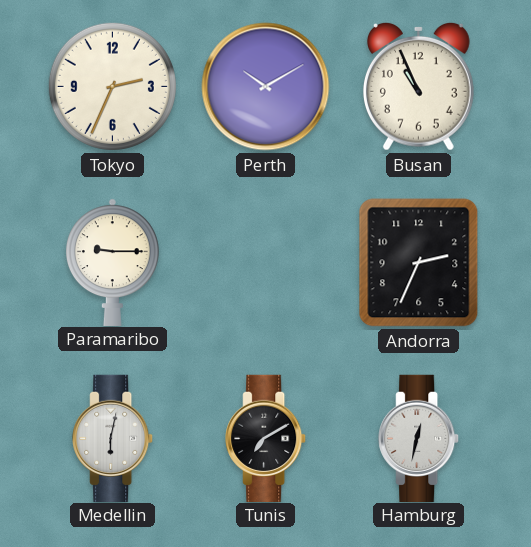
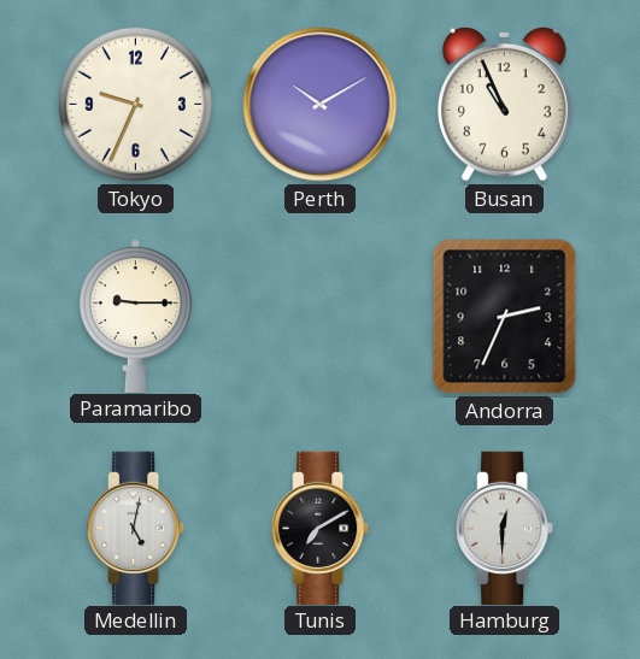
Tokyo: 2:34 -> 9:34
Medellin: 6:02 -> 5:02
Hamburg: 12:32 -> 12:30
